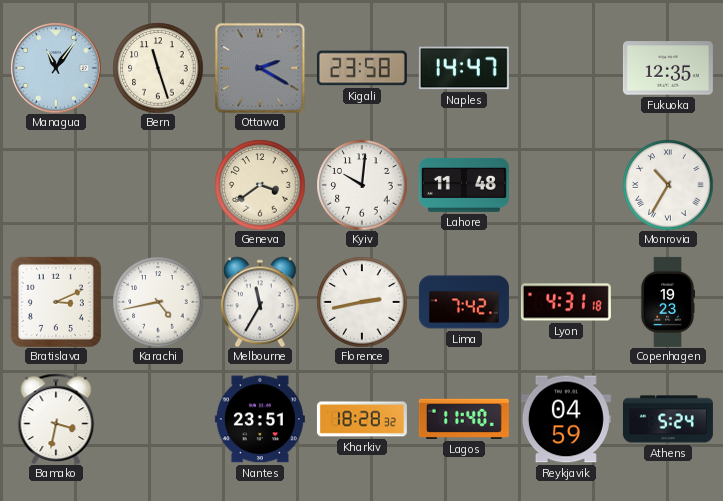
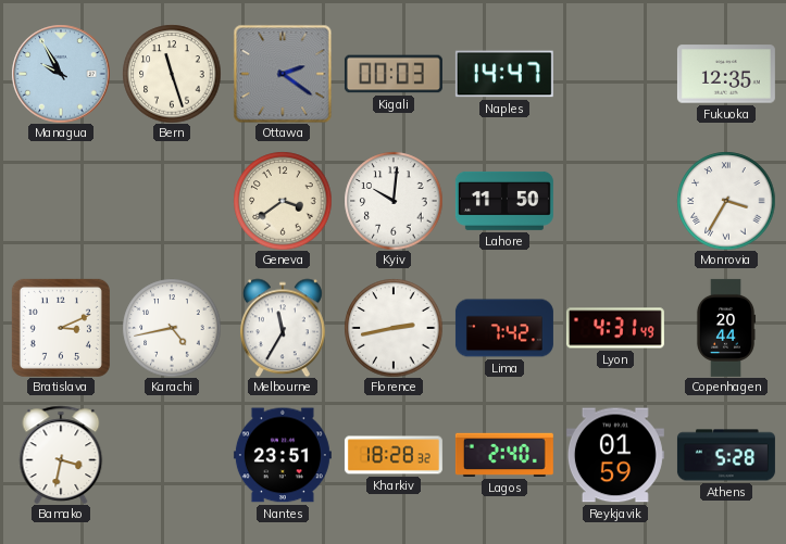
Managua: 11:06 -> 9:55
Ottawa: 2:20 -> 2:21
Kigali: 23:58 -> 00:03
Lahore: 11:48 -> 11:50
Monrovia: 10:35 -> 3:35
Lyon: 4:31:18 -> 4:31:49
Copenhagen: 19:23 -> 20:44
Lagos: 11:40 -> 2:40
Reykjavik: 04:59 -> 01:59
Athens: 5:24 -> 5:28
